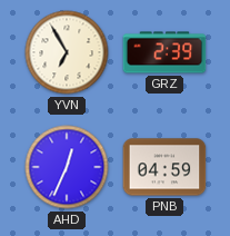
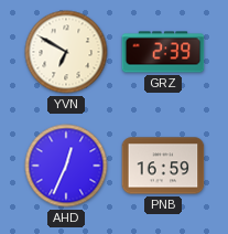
YVN: 6:55 -> 6:50
PNB: 04:59 -> 16:59
